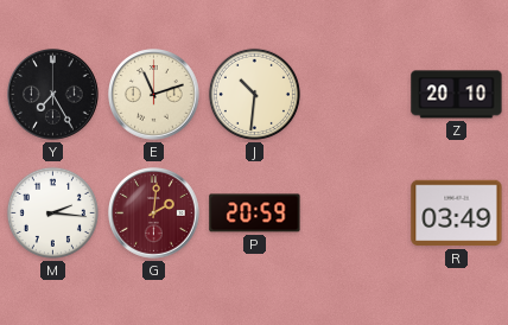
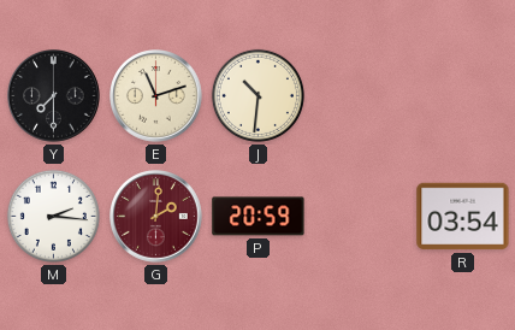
Y: 7:25 -> 7:30
Z: 20:10 -> none
R: 03:49 -> 03:54
